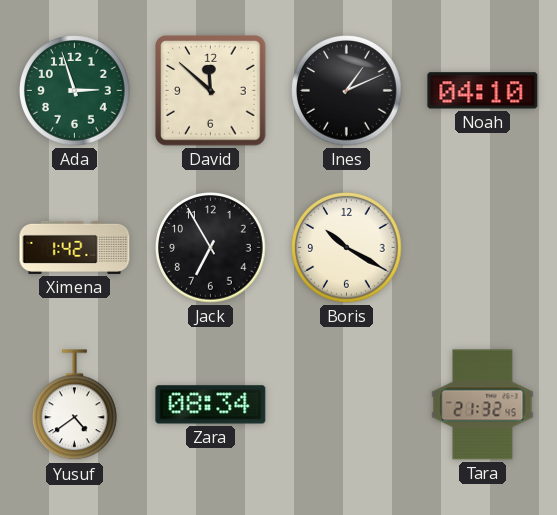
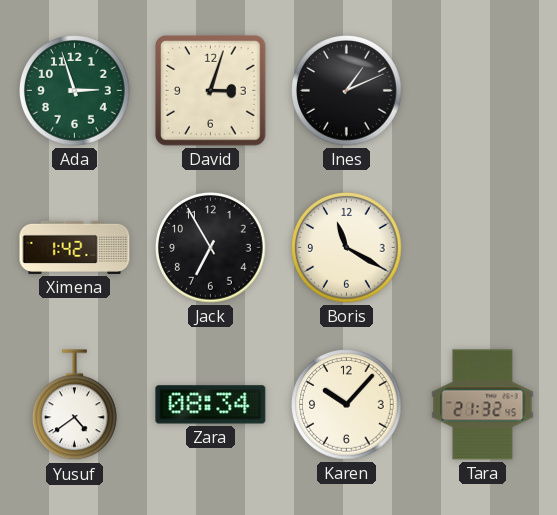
David: 11:52 -> 3:03
Noah: 04:10 -> none
Boris: 10:20 -> 11:20
Karen: none -> 10:07
